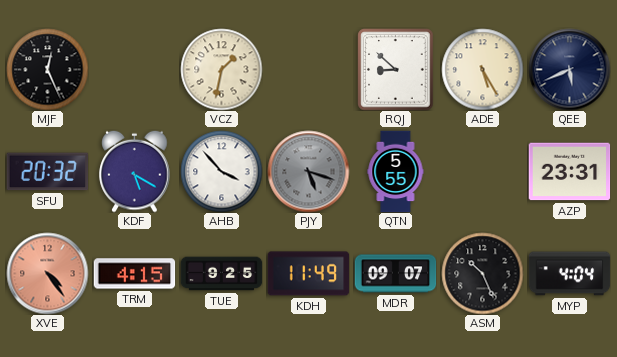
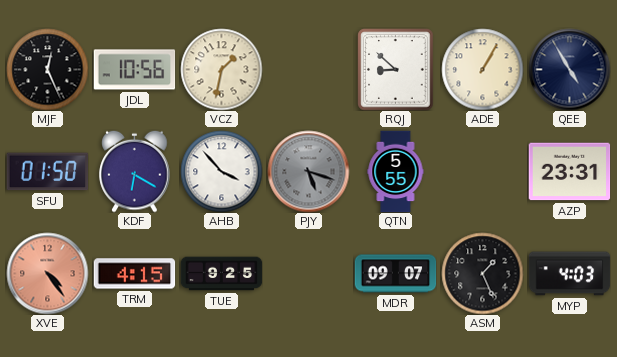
JDL: none -> 10:56
ADE: 5:25 -> 1:05
QEE: 5:41 -> 4:55
SFU: 20:32 -> 01:50
KDF: 5:20 -> 6:20
KDH: 11:49 -> none
ASM: 10:26 -> 1:26
MYP: 4:04 -> 4:03
